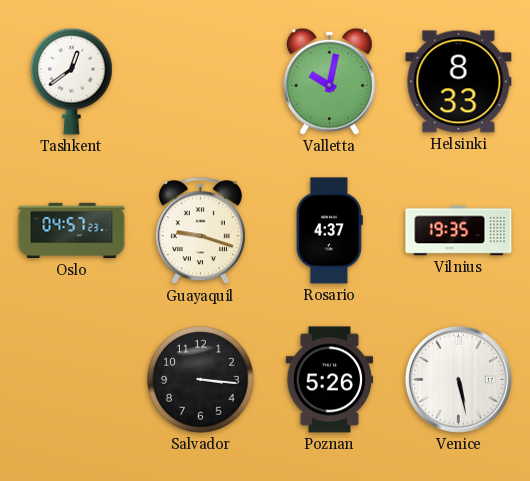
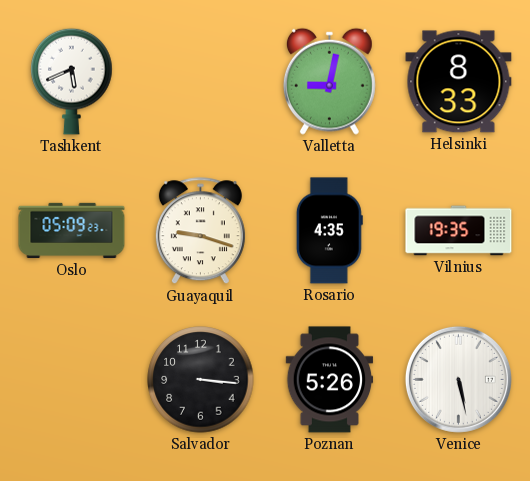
Tashkent: 12:39 -> 5:41
Valletta: 10:02 -> 9:02
Oslo: 04:57 -> 05:09
Rosario: 4:37 -> 4:35
